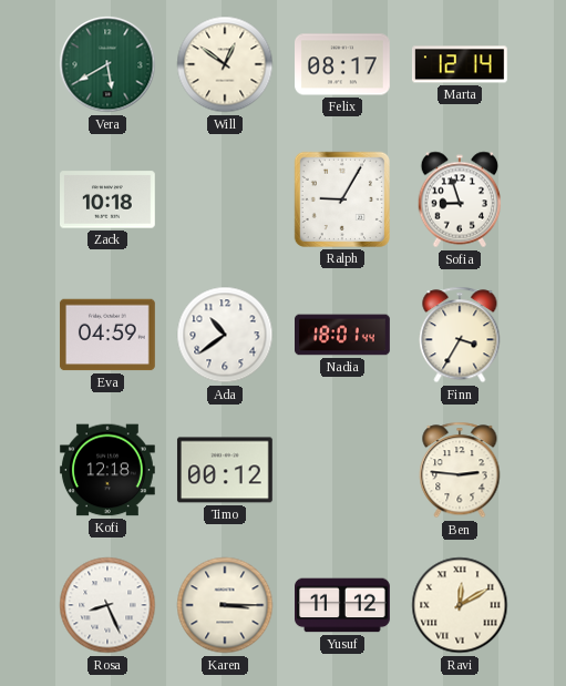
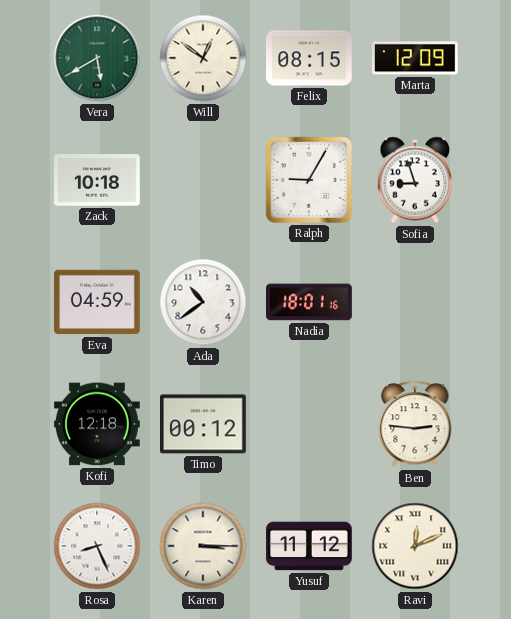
Felix: 08:17 -> 08:15
Marta: 12:14 -> 12:09
Nadia: 18:01:44 -> 18:01:16
Finn: 3:35 -> none
Ravi: 12:10 -> 12:11
